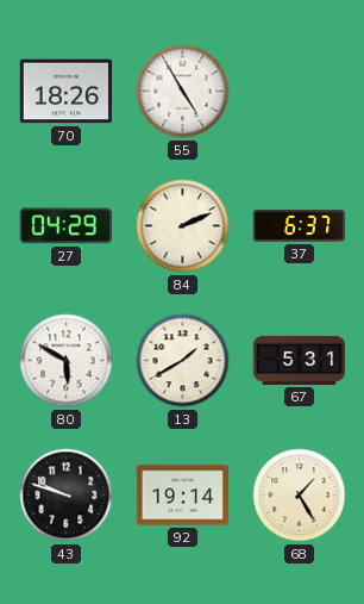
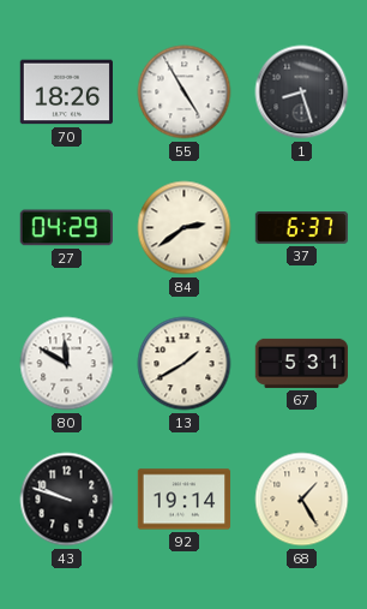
1: none -> 8:27
84: 2:11 -> 2:39
80: 5:50 -> 11:50
